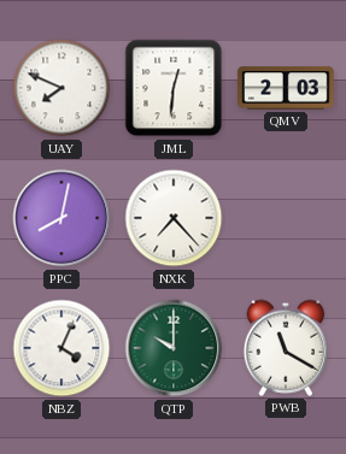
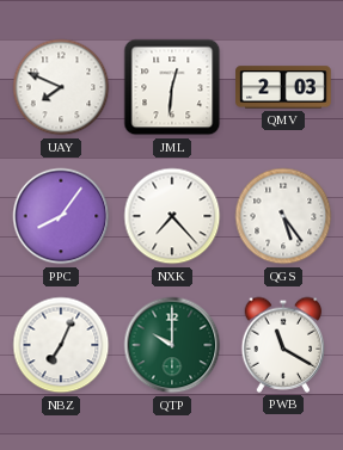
PPC: 8:02 -> 8:06
QGS: none -> 5:24
NBZ: 4:04 -> 7:04
